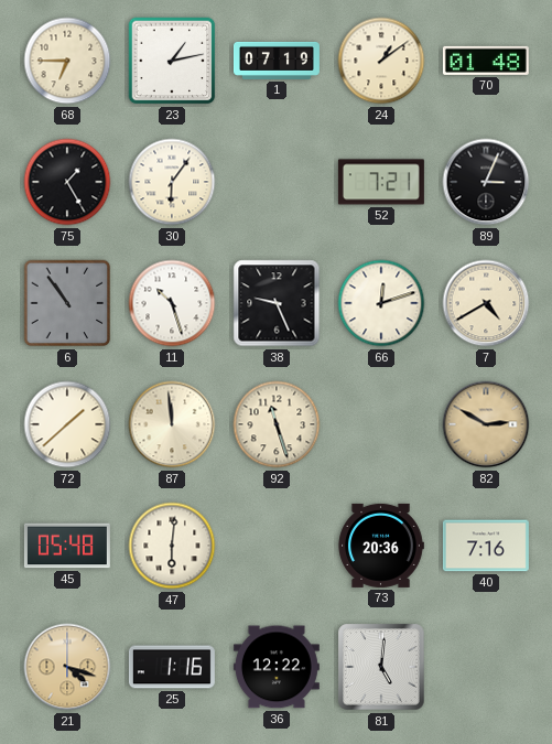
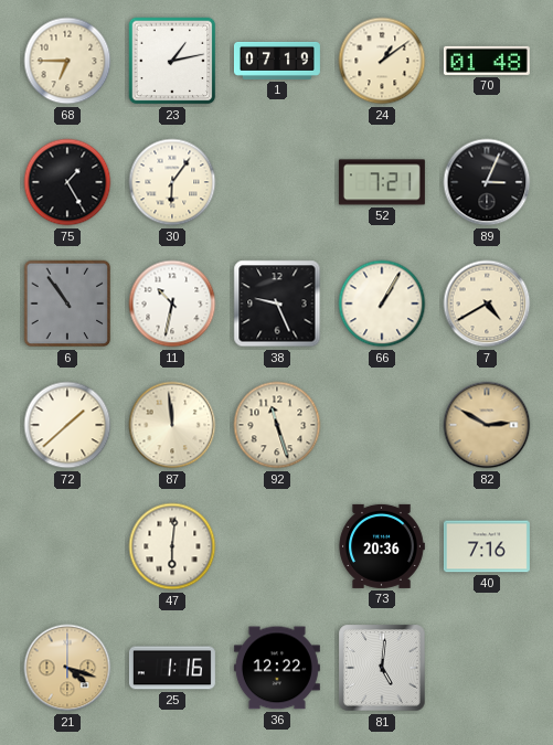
11: 10:27 -> 10:32
66: 12:12 -> 1:05
45: 05:48 -> none
